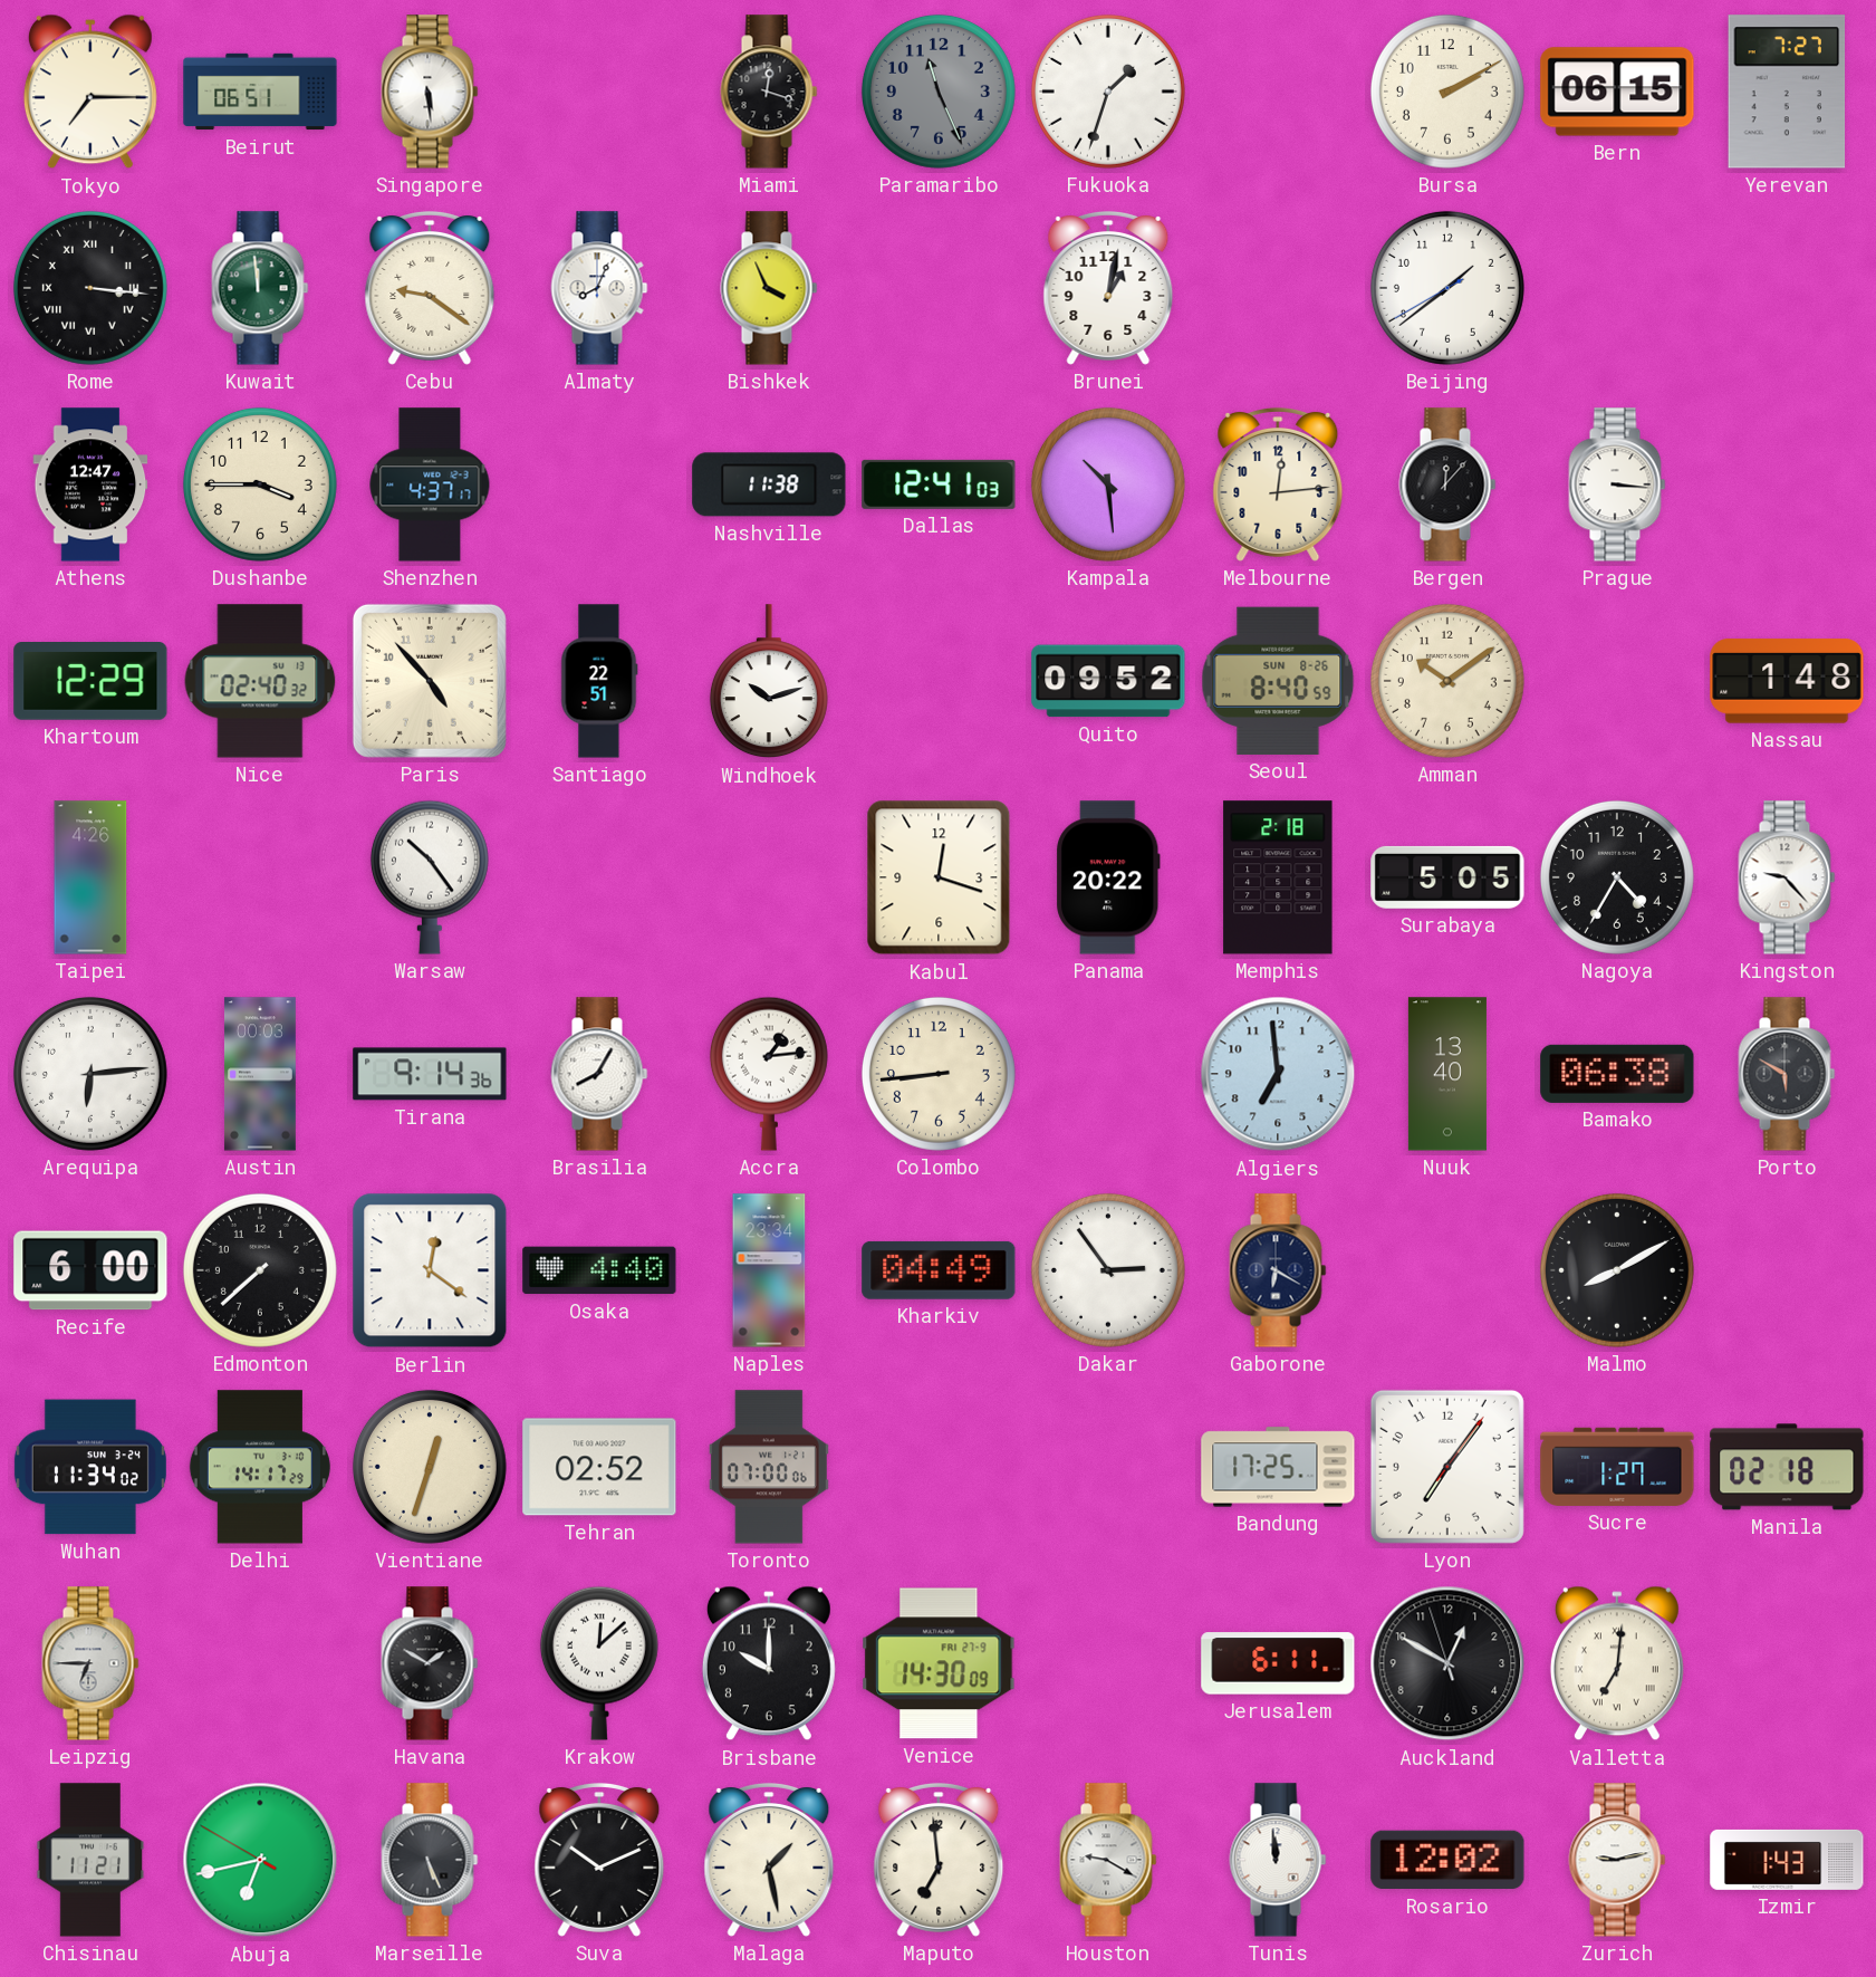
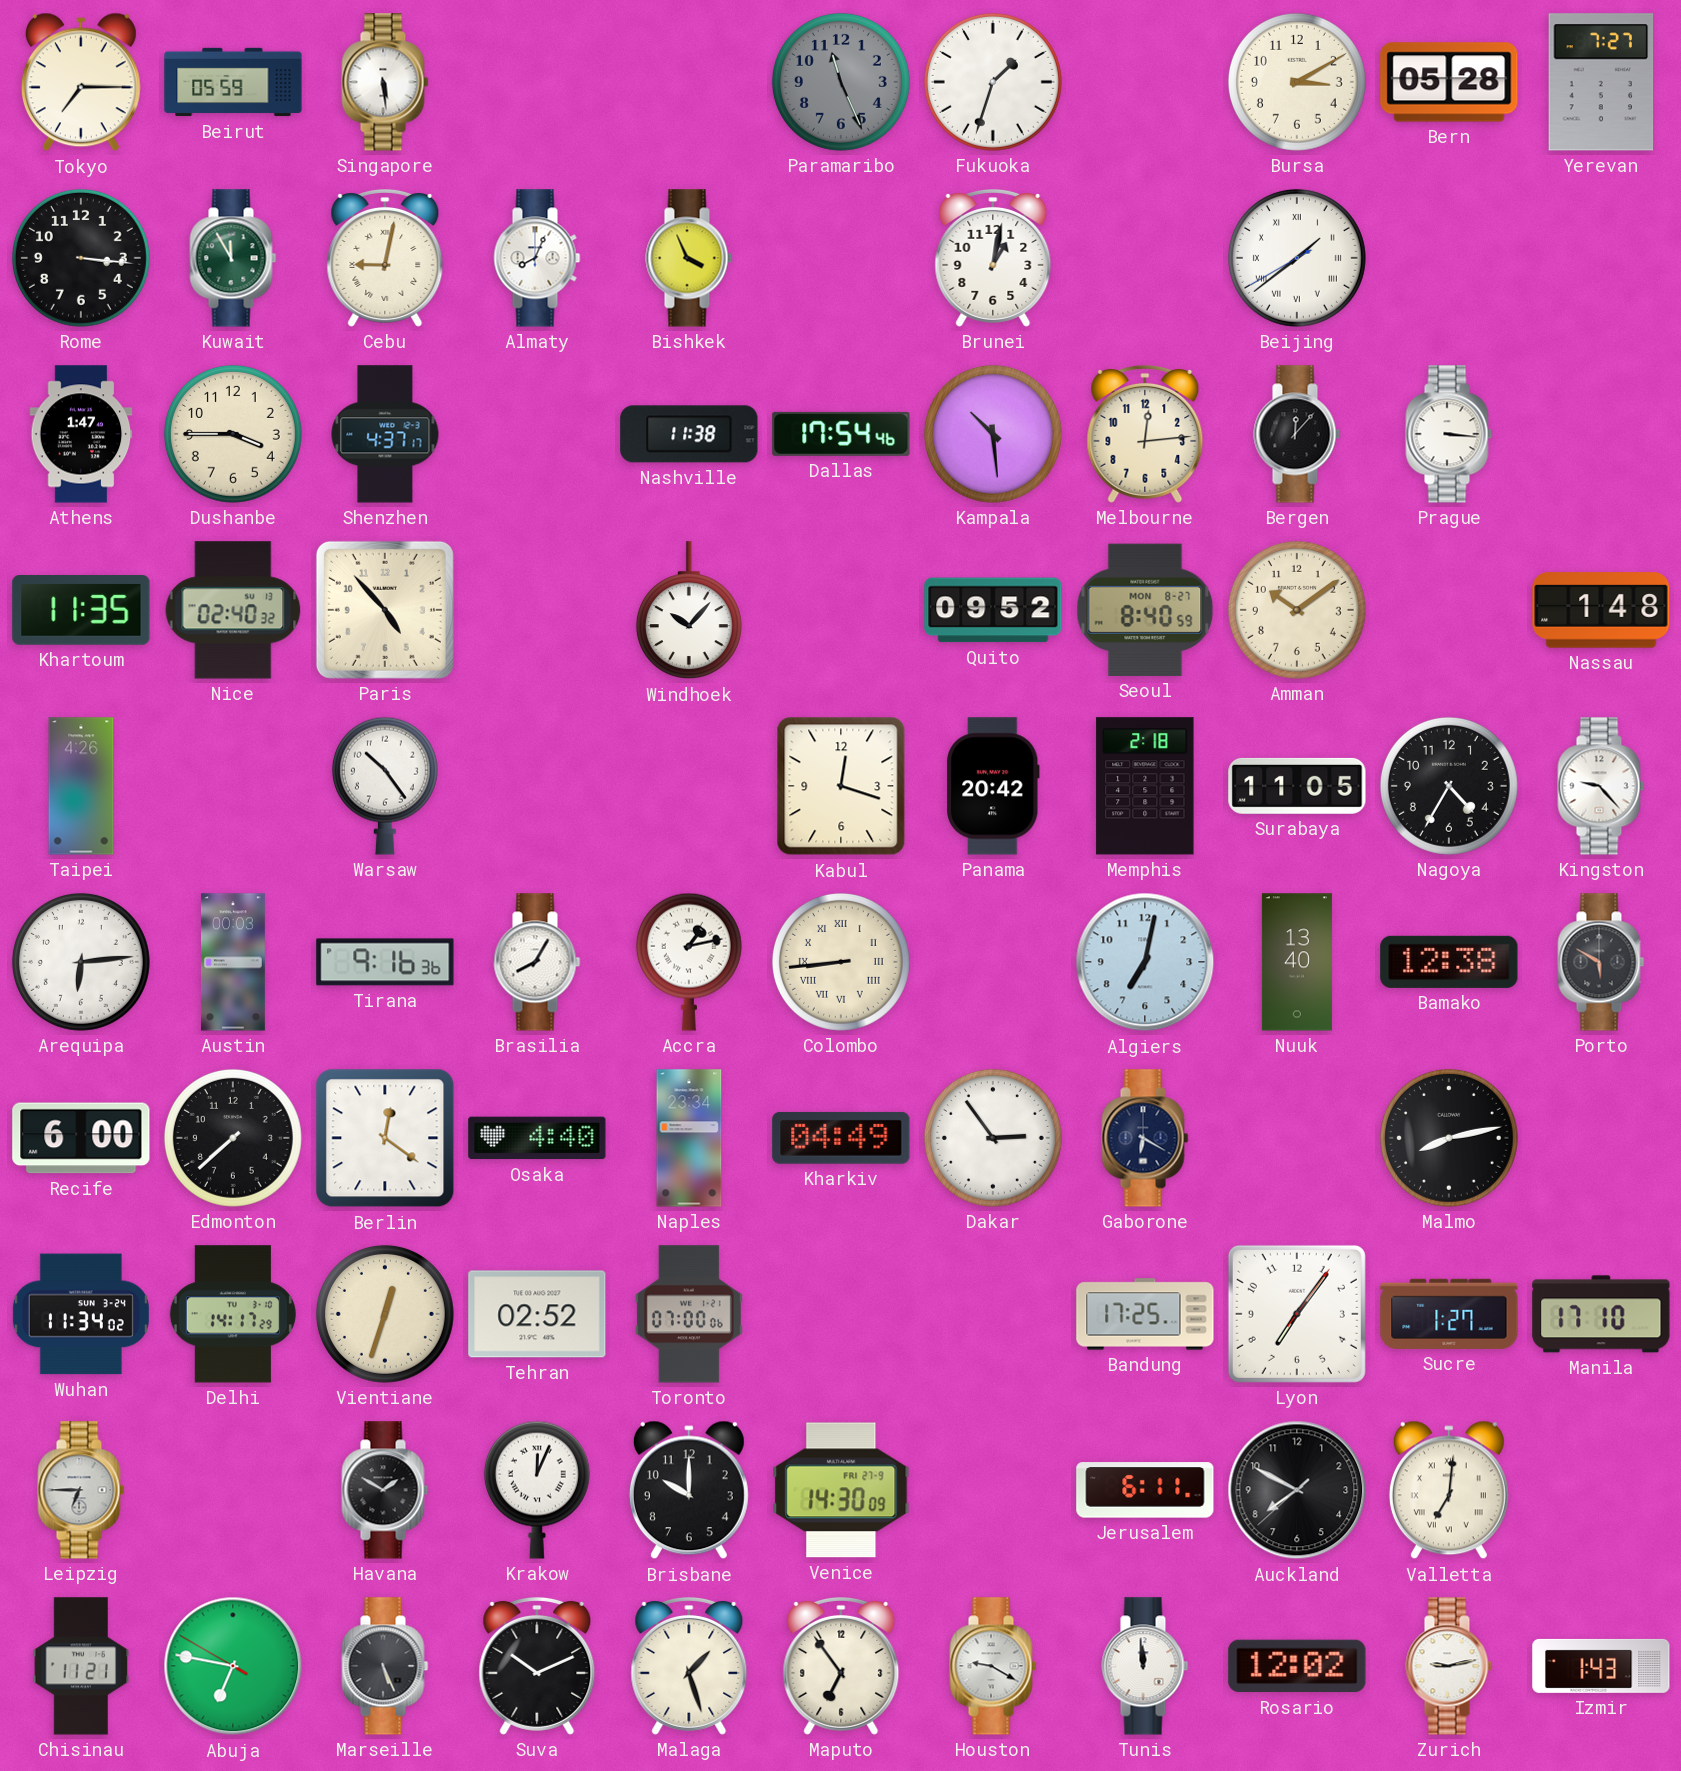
Beirut: 06:51 -> 05:59
Miami: 12:18 -> none
Bursa: 2:10 -> 3:10
Bern: 06:15 -> 05:28
Rome numerals: Roman -> Arabic
Kuwait: 11:59 -> 11:55
Cebu: 9:21 -> 9:02
Beijing numerals: Arabic -> Roman
Athens: 12:47 -> 1:47
Dallas: 12:41 -> 17:54
Khartoum: 12:29 -> 11:35
Santiago: 22:51 -> none
Windhoek: 10:12 -> 10:07
Seoul date: SUN 8-26 -> MON 8-27
Panama: 20:22 -> 20:42
Surabaya: 5:05 -> 11:05
Tirana: 9:14 -> 9:16
Accra: 1:14 -> 1:13
Colombo numerals: Arabic -> Roman
Algiers: 6:59 -> 7:02
Bamako: 06:38 -> 12:38
Malmo: 8:10 -> 8:13
Manila: 02:18 -> 17:10
Krakow: 12:08 -> 12:04
Auckland: 12:49 -> 7:49
Abuja: 6:42 -> 6:46
Malaga: 1:28 -> 1:27
Maputo: 6:59 -> 6:54
